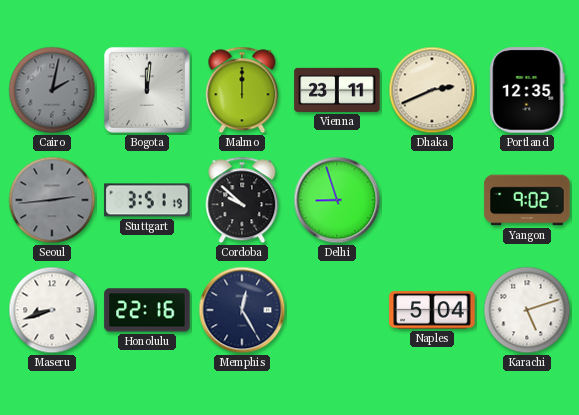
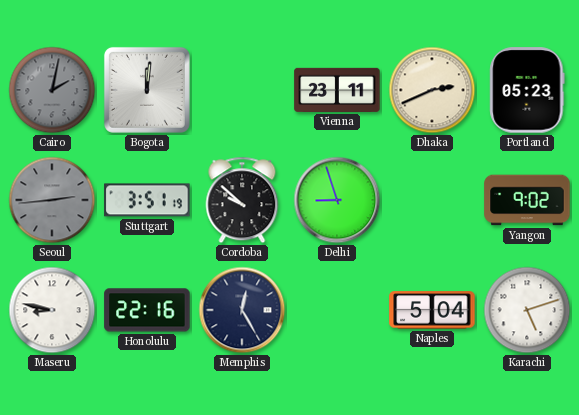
Malmo: 12:00 -> none
Portland: 12:35 -> 05:23
Maseru: 8:42 -> 8:47
